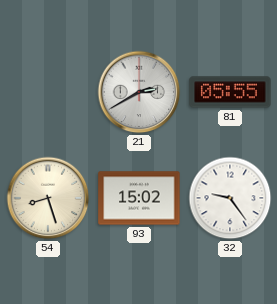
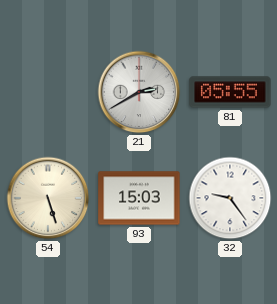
54: 8:27 -> 5:27
93: 15:02 -> 15:03
